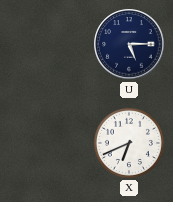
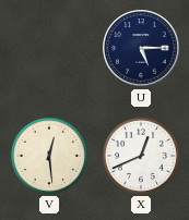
V: none -> 12:29
X: 6:41 -> 12:41
